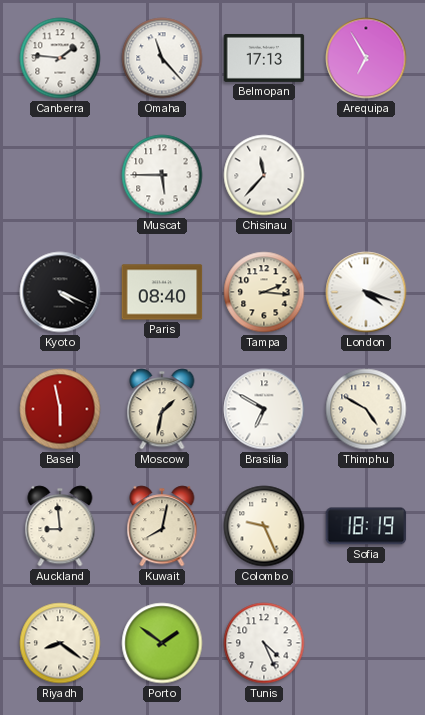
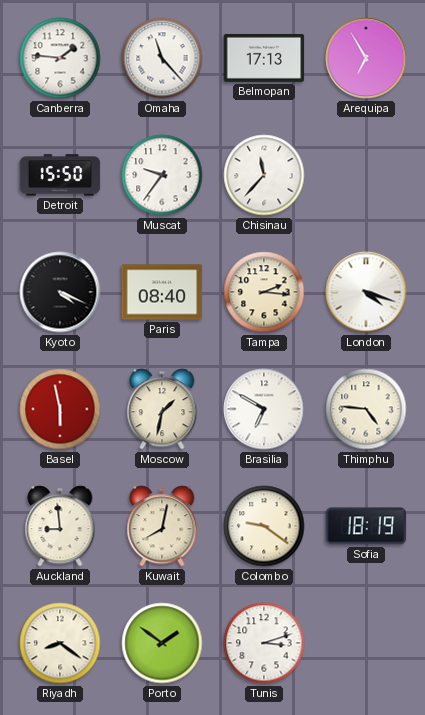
Detroit: none -> 15:50
Muscat: 5:45 -> 9:36
Thimphu: 4:50 -> 4:46
Colombo: 9:26 -> 9:21
Tunis: 4:26 -> 3:12
